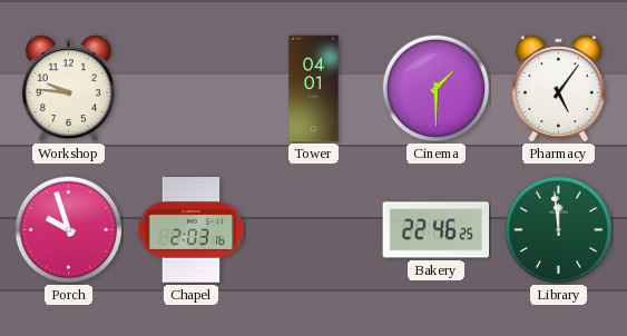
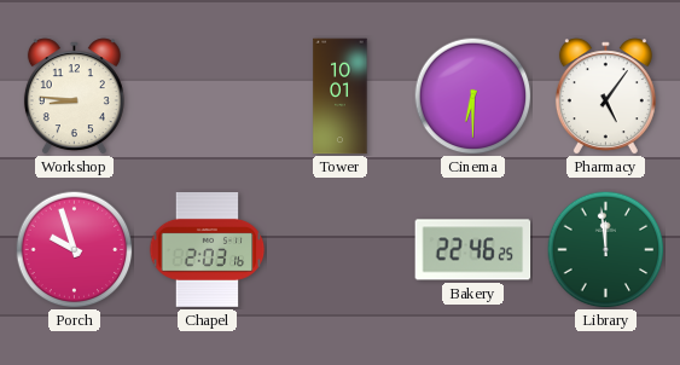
Workshop: 9:46 -> 8:46
Tower: 04:01 -> 10:01
Cinema: 1:30 -> 6:30
